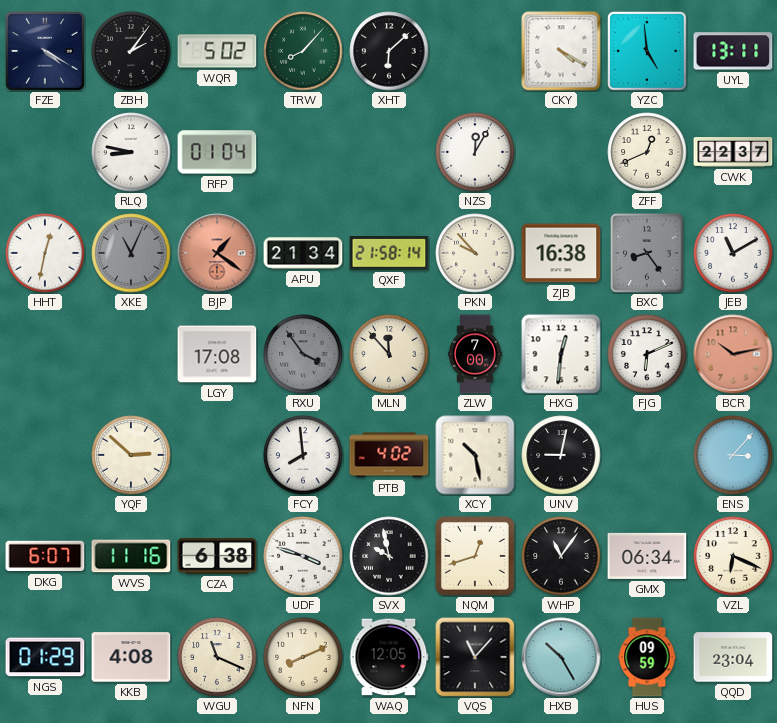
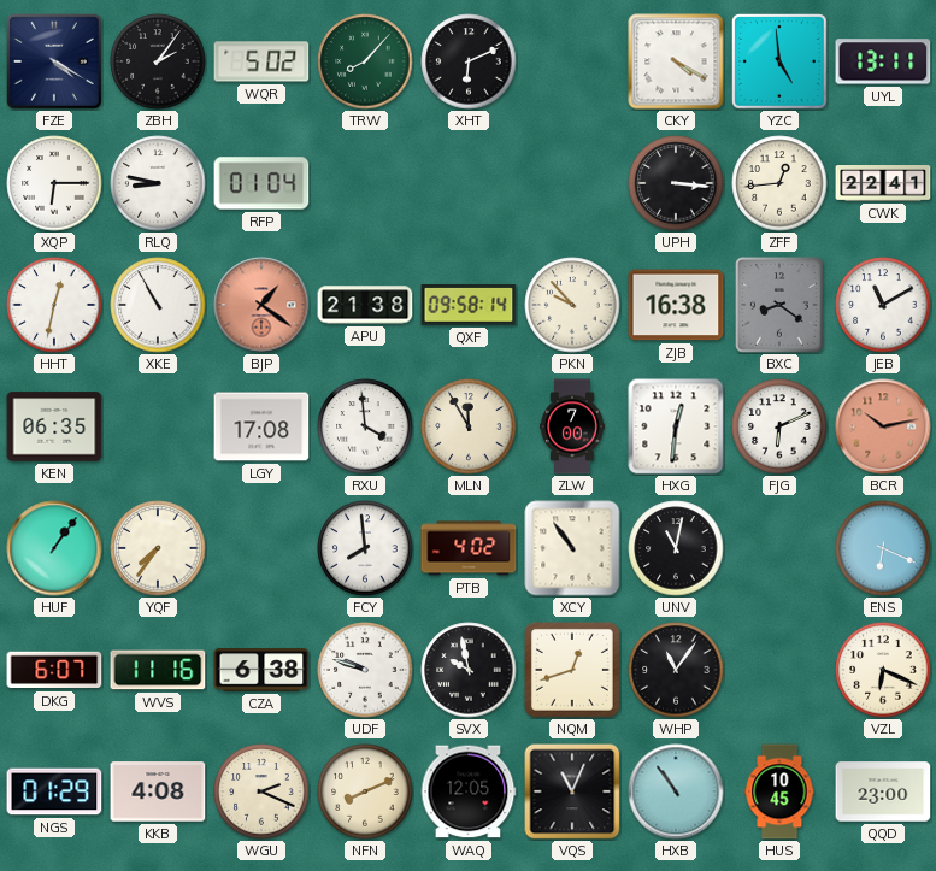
XHT: 6:08 -> 6:11
XQP: none -> 6:15
NZS: 12:05 -> none
UPH: none -> 3:16
ZFF: 12:41 -> 12:44
CWK: 22:37 -> 22:41
XKE: 11:04 -> 10:55
XKE dial: grey -> white
APU: 21:34 -> 21:38
QXF: 21:58 -> 09:58
BXC: 8:24 -> 8:21
KEN: none -> 06:35
RXU: 3:54 -> 3:59
RXU dial: grey -> white
MLN: 11:53 -> 11:55
HUF: none -> 1:06
YQF: 2:52 -> 7:36
XCY: 10:28 -> 10:54
UNV: 9:02 -> 11:02
ENS: 3:07 -> 6:19
UDF: 3:48 -> 9:48
GMX: 06:34 -> none
WGU: 11:19 -> 2:19
VQS: 11:07 -> 11:04
HXB: 10:25 -> 10:54
HUS: 09:59 -> 10:45
QQD: 23:04 -> 23:00
